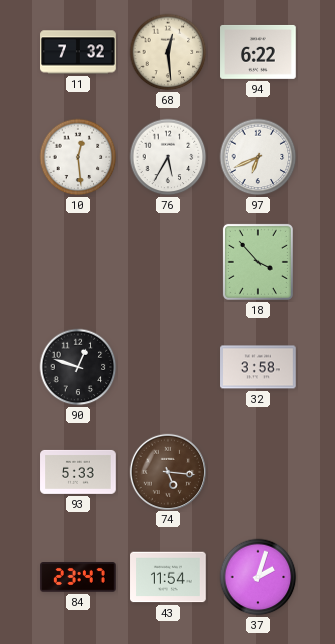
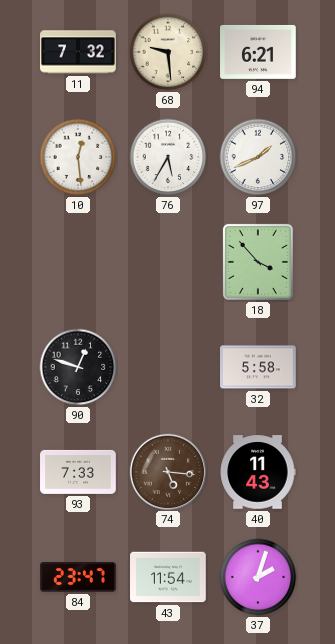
68: 12:29 -> 9:29
94: 6:22 -> 6:21
97: 6:41 -> 1:41
32: 3:58 -> 5:58
93: 5:33 -> 7:33
40: none -> 11:43
